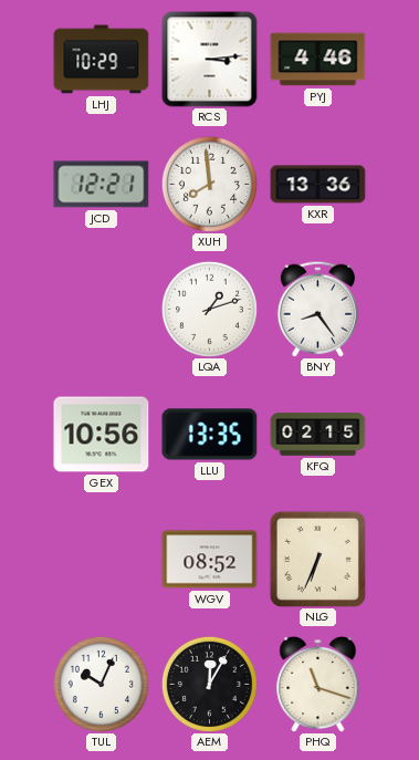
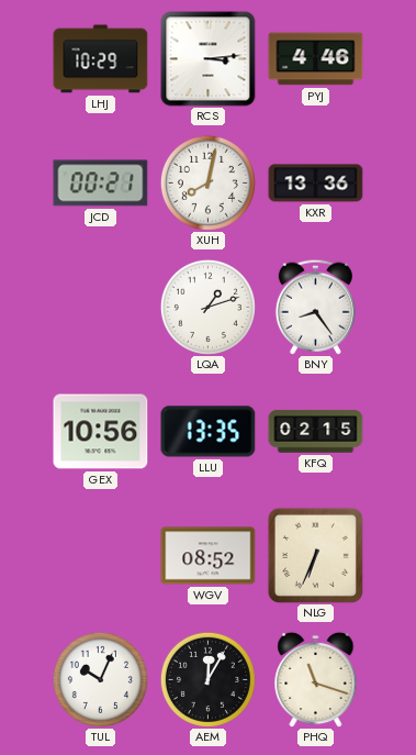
JCD: 12:21 -> 00:21
XUH: 7:59 -> 8:02
